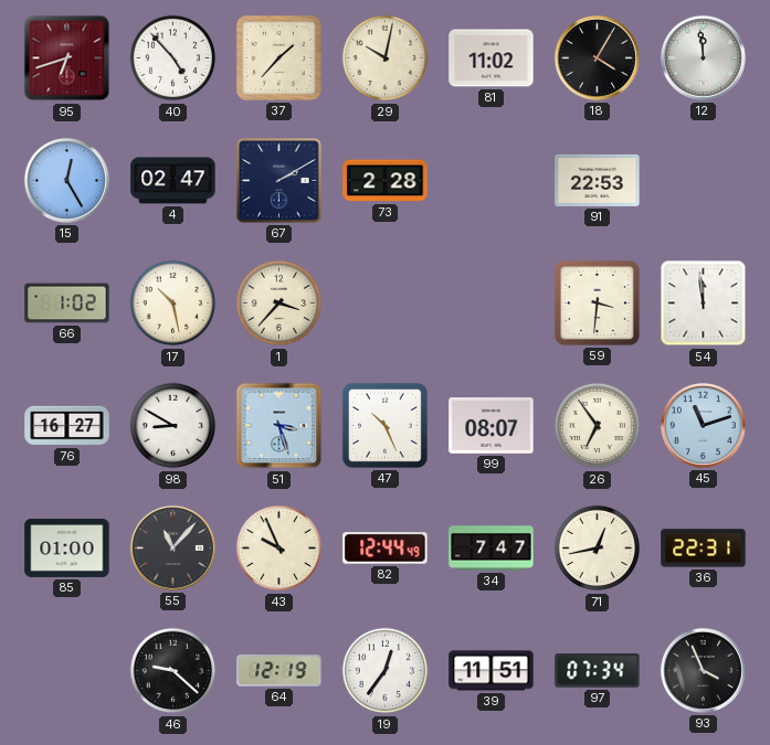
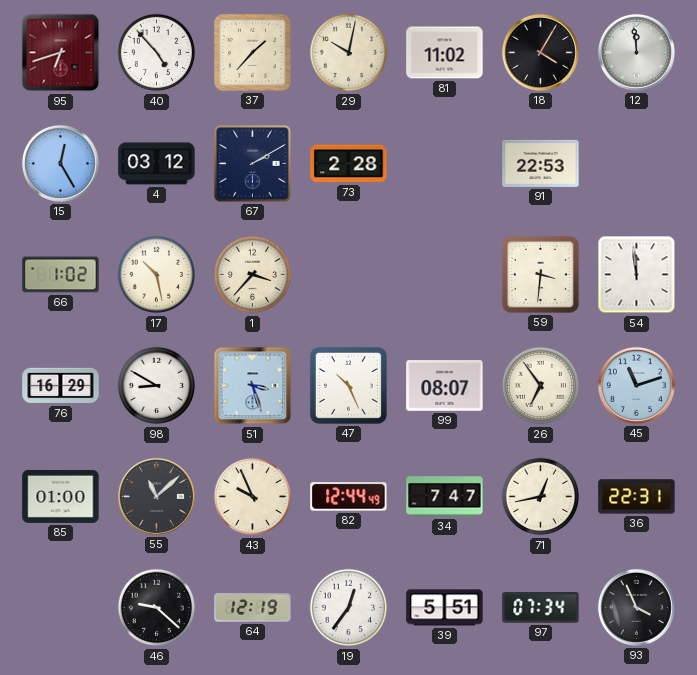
4: 02:47 -> 03:12
76: 16:27 -> 16:29
55: 11:07 -> 11:08
39: 11:51 -> 5:51
